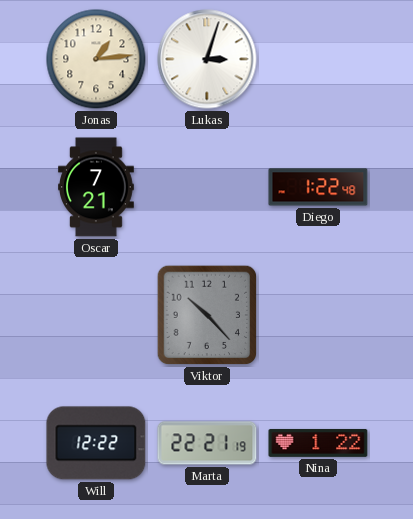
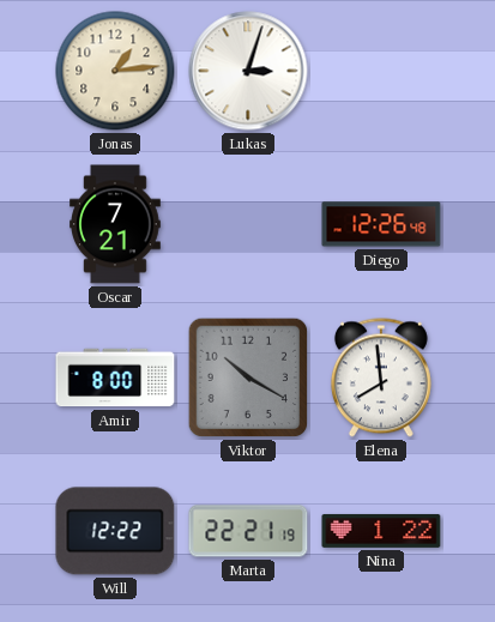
Diego: 1:22 -> 12:26
Amir: none -> 8:00
Viktor: 10:23 -> 10:20
Elena: none -> 7:59
